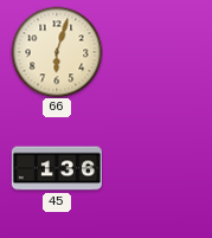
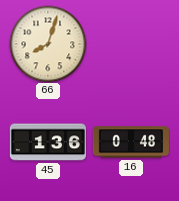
66: 6:03 -> 8:03
16: none -> 0:48
